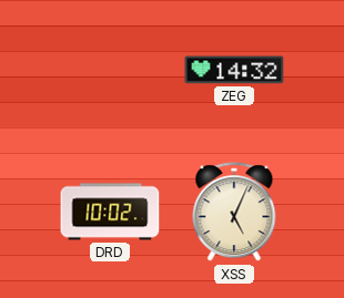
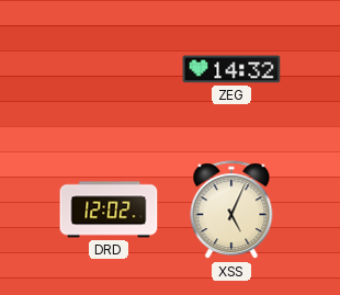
DRD: 10:02 -> 12:02
